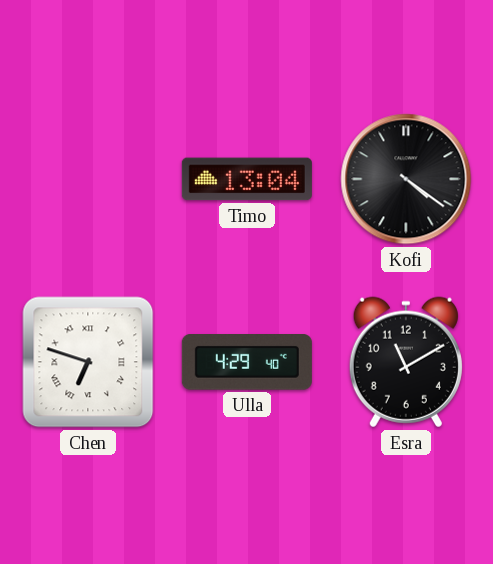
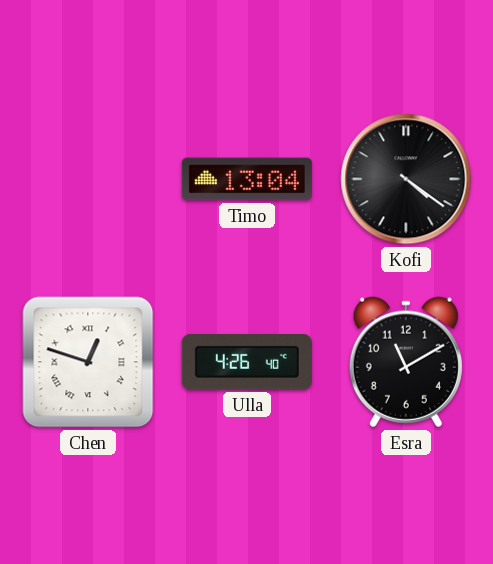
Chen: 6:48 -> 12:48
Ulla: 4:29 -> 4:26
